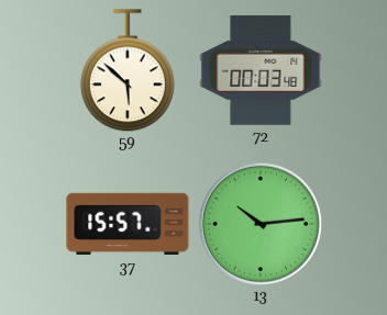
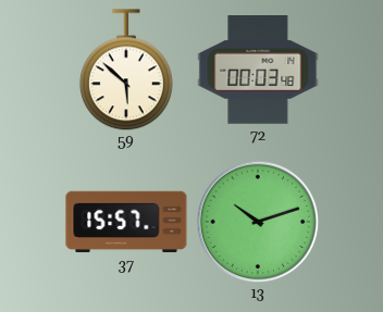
13: 10:14 -> 10:12
